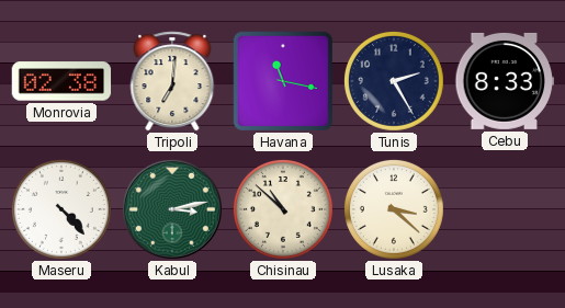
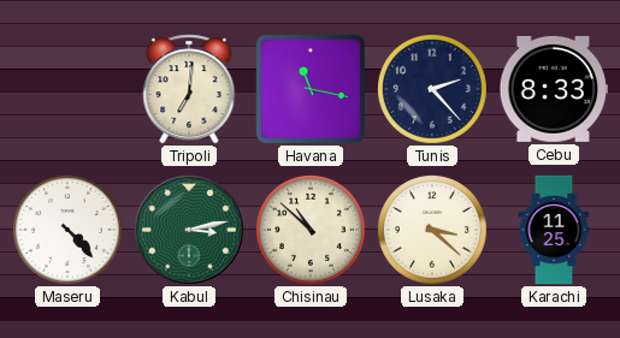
Monrovia: 02:38 -> none
Tunis: 2:25 -> 2:23
Karachi: none -> 11:25
